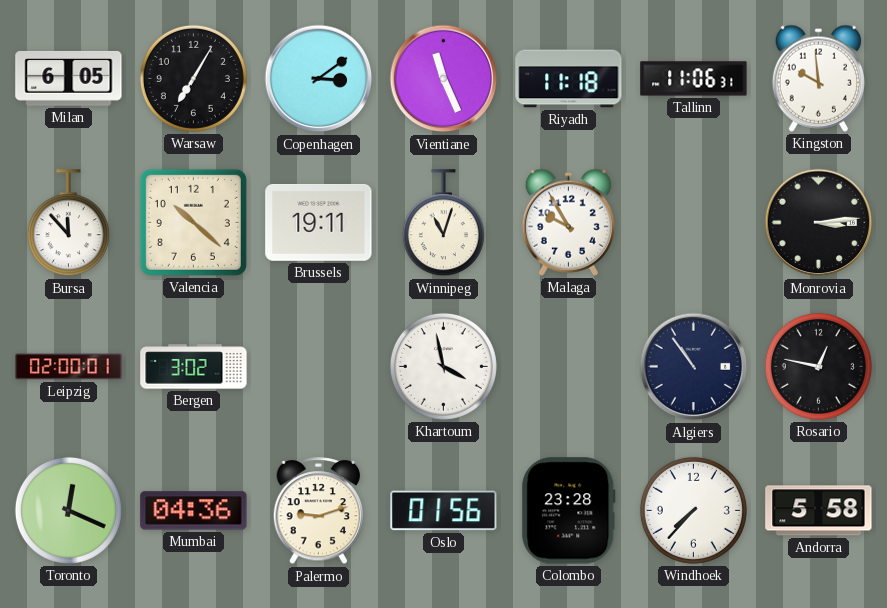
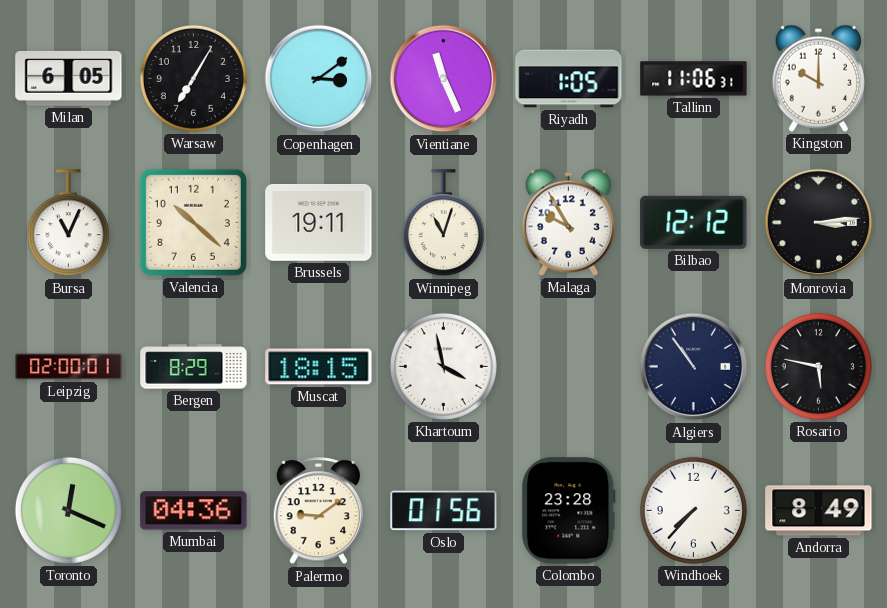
Riyadh: 11:18 -> 1:05
Kingston: 9:59 -> 10:00
Bursa: 11:53 -> 11:04
Bilbao: none -> 12:12
Bergen: 3:02 -> 8:29
Muscat: none -> 18:15
Rosario: 12:47 -> 5:47
Palermo: 9:12 -> 9:09
Andorra: 5:58 -> 8:49
